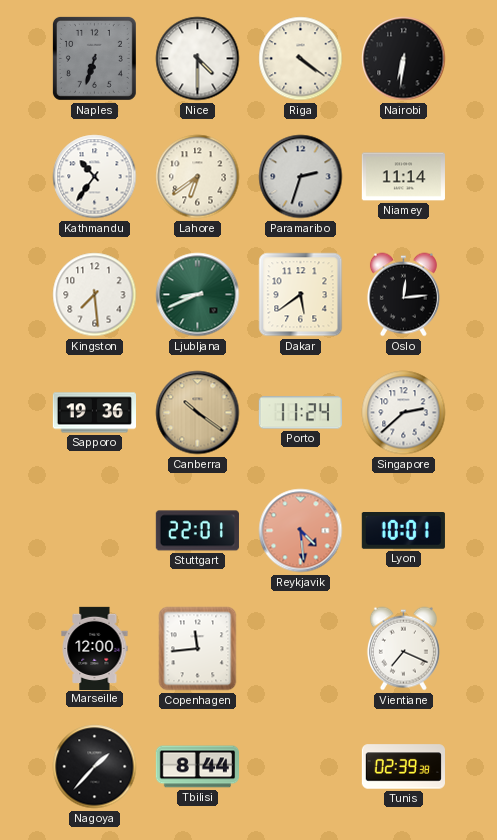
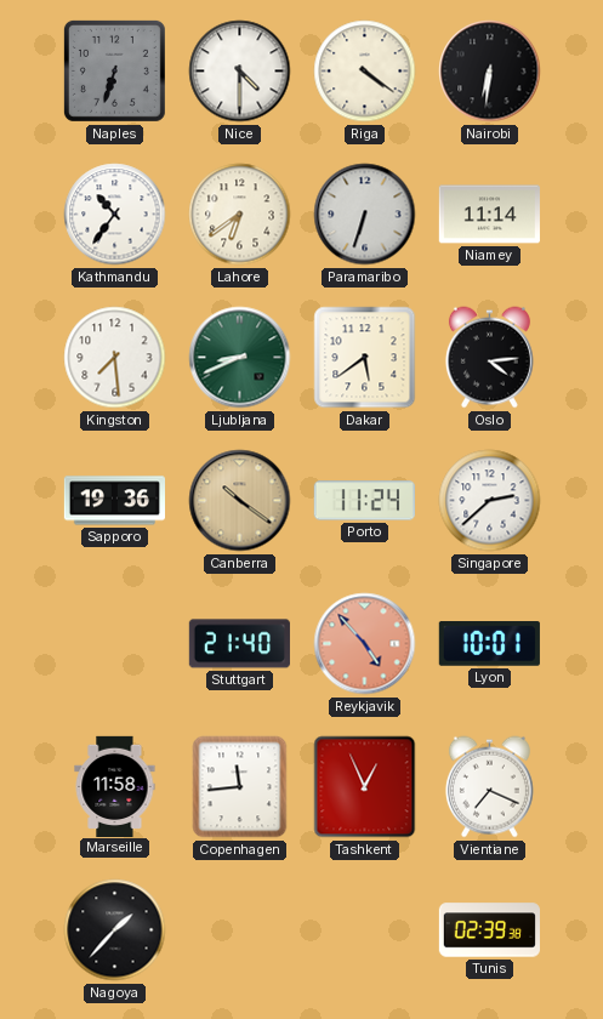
Paramaribo: 2:33 -> 6:33
Oslo: 12:14 -> 4:14
Stuttgart: 22:01 -> 21:40
Reykjavik: 4:29 -> 4:53
Marseille: 12:00 -> 11:58
Tashkent: none -> 12:56
Tbilisi: 8:44 -> none
